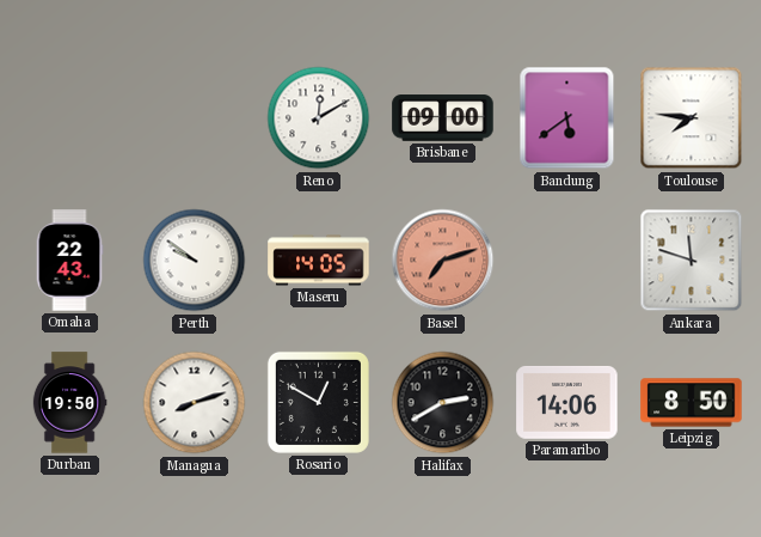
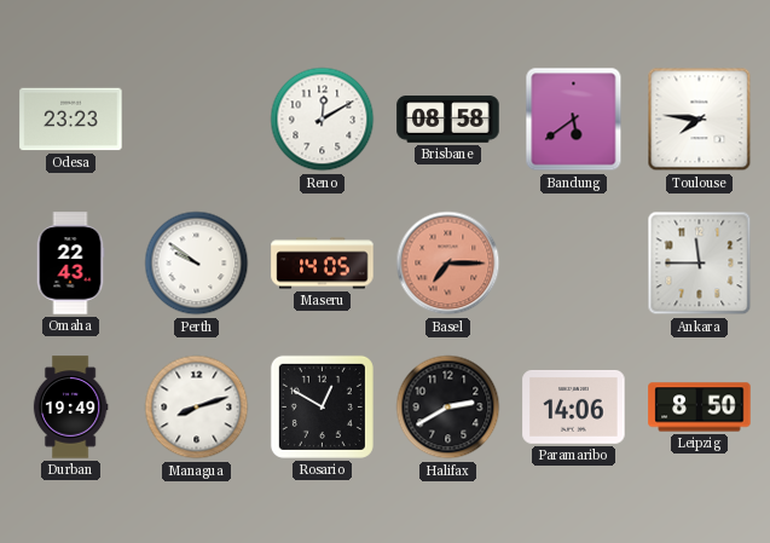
Odesa: none -> 23:23
Brisbane: 09:00 -> 08:58
Basel: 7:12 -> 7:15
Ankara: 11:48 -> 11:45
Durban: 19:50 -> 19:49
